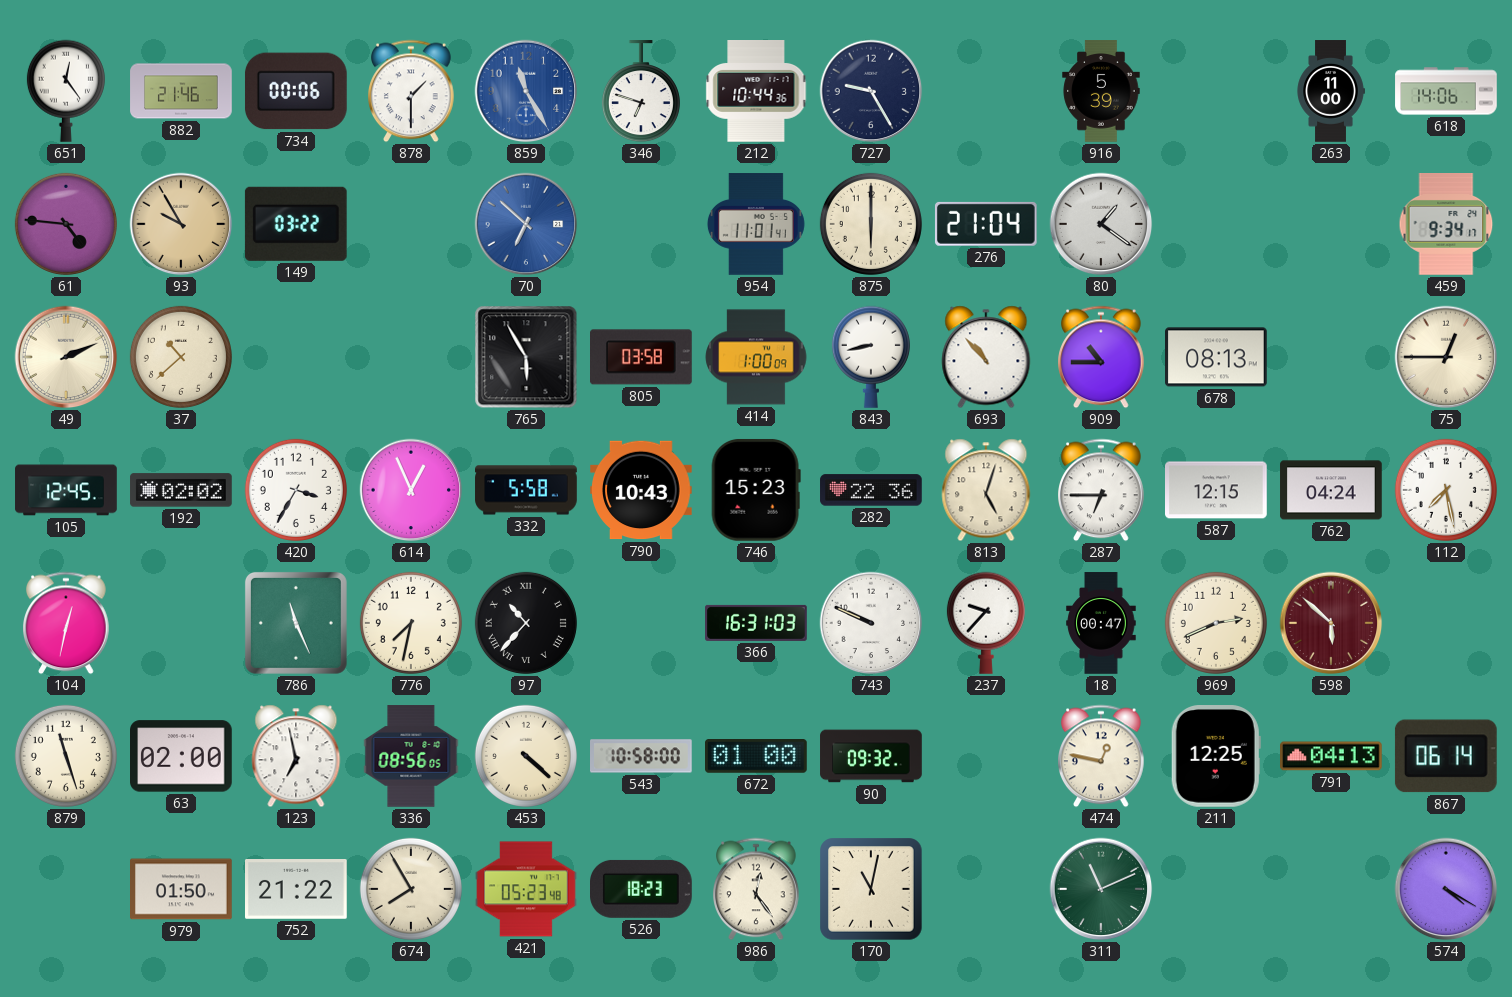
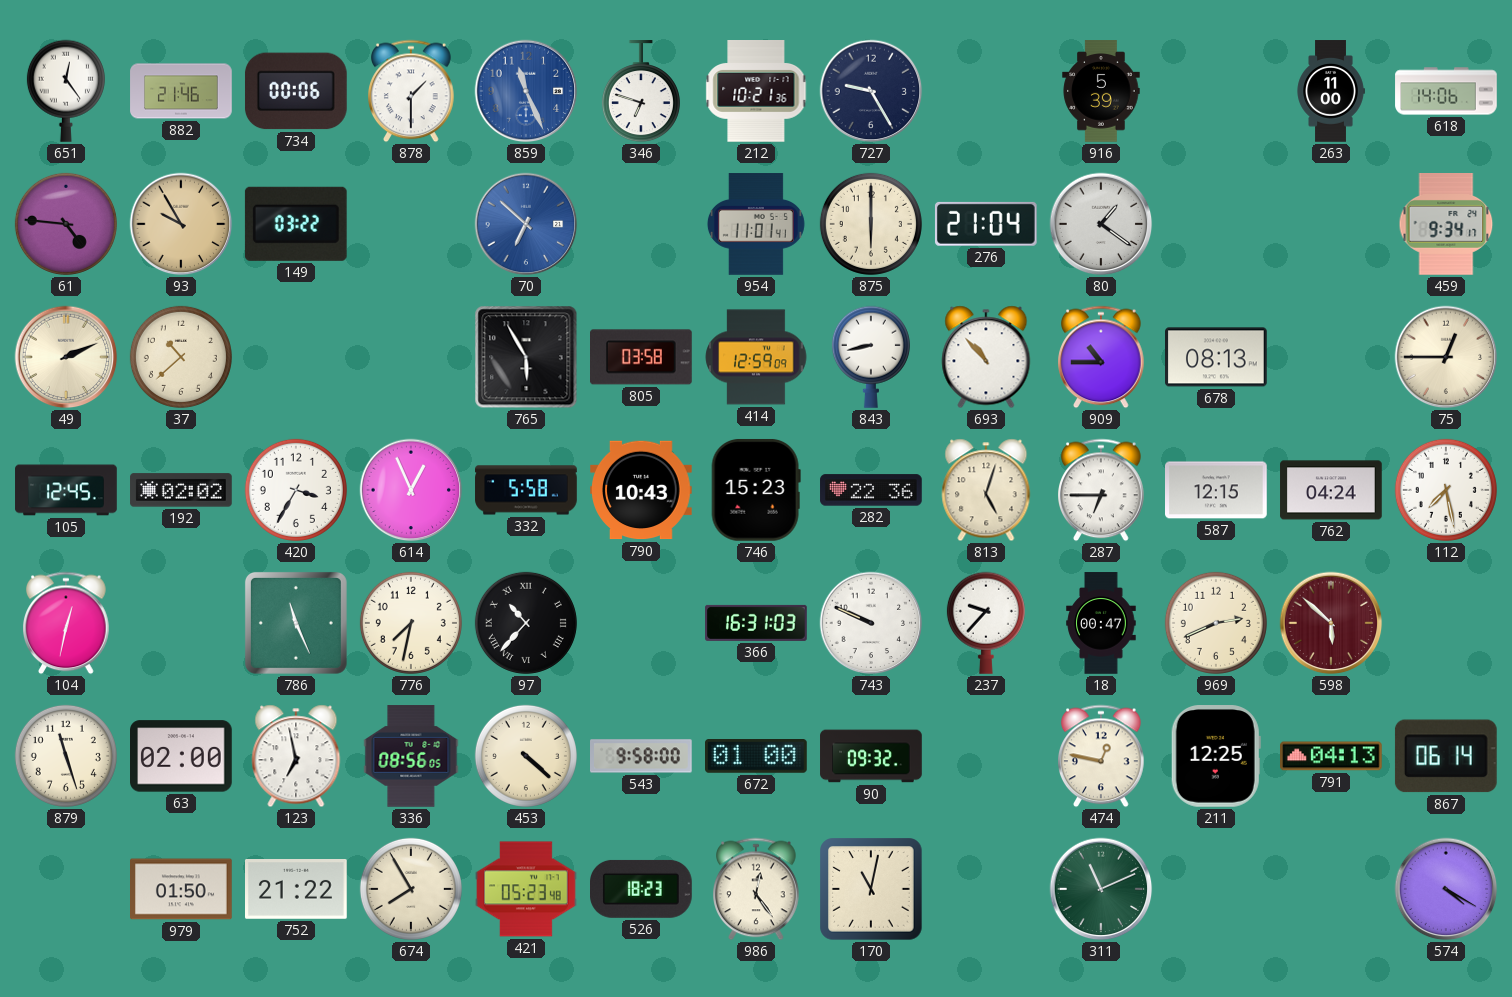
859: 11:25 -> 11:26
212: 10:44 -> 10:21
414: 1:00 -> 12:59
543: 10:58 -> 9:58
